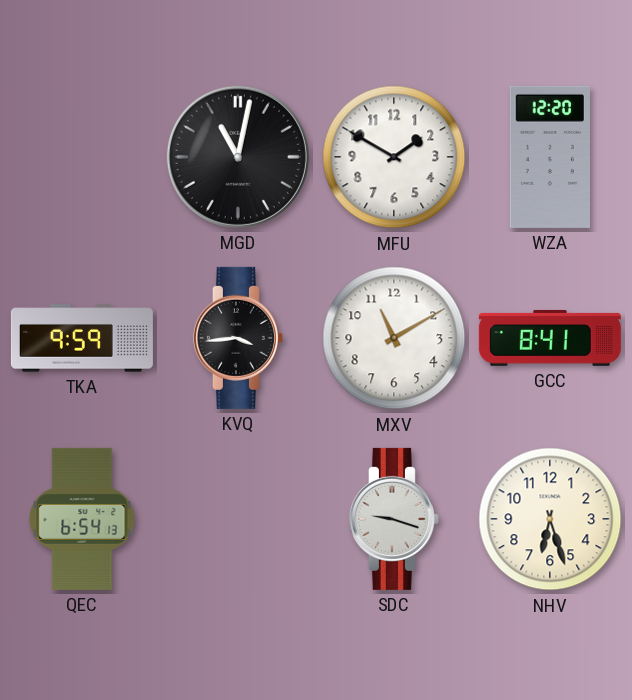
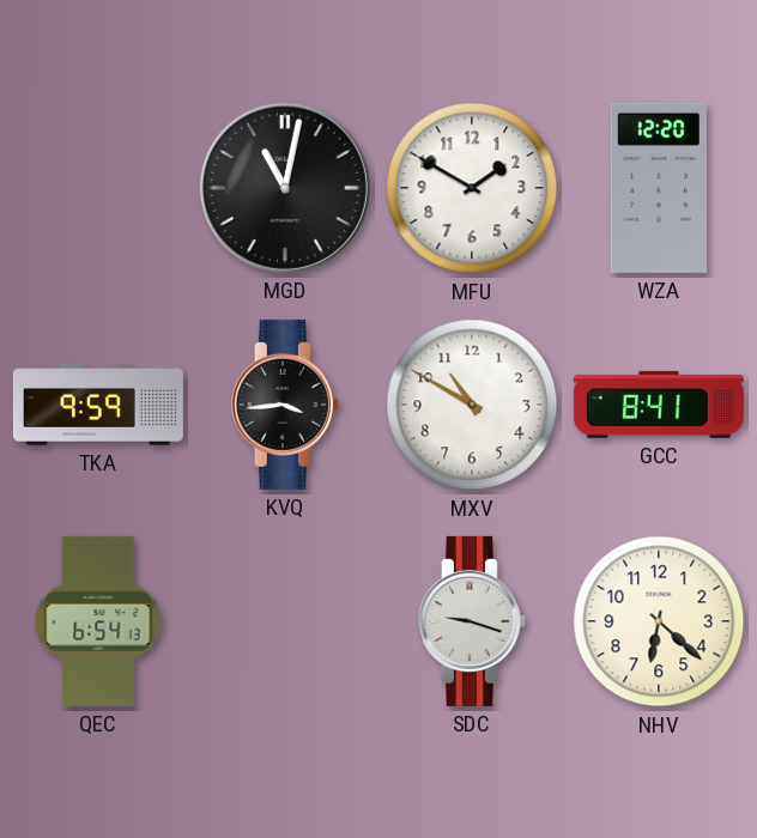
MXV: 11:10 -> 10:50
NHV: 6:27 -> 6:22
